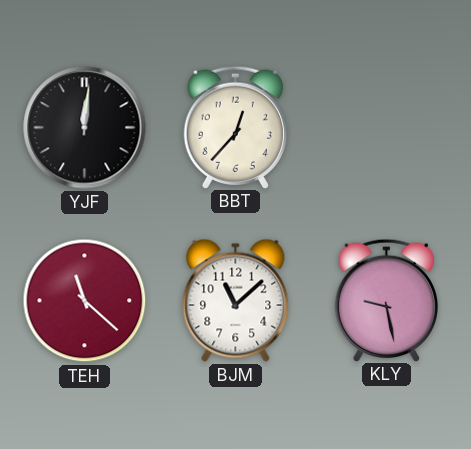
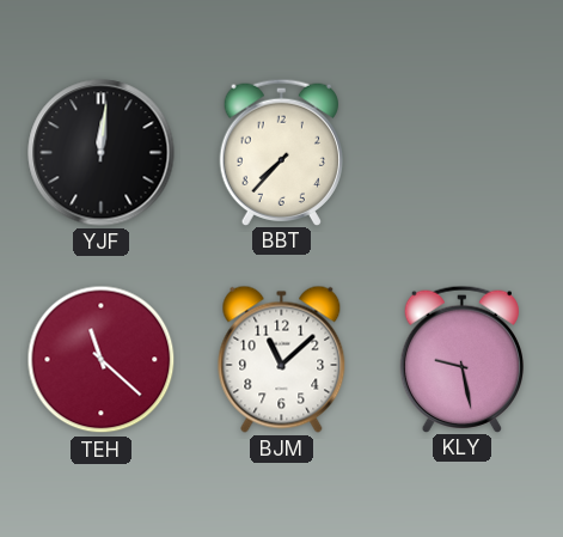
BBT: 12:37 -> 7:37
